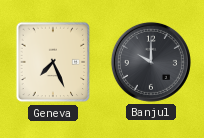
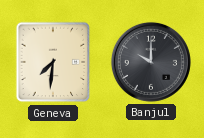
Geneva: 7:26 -> 7:31
